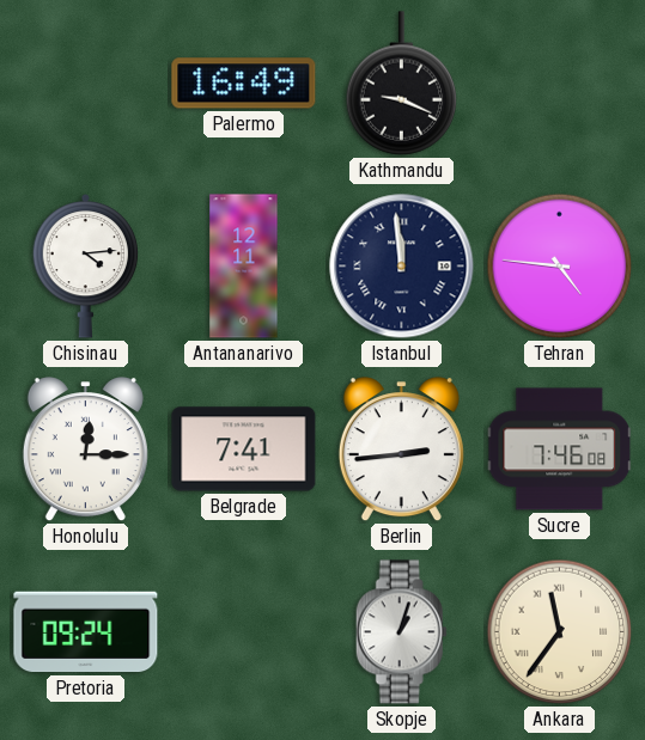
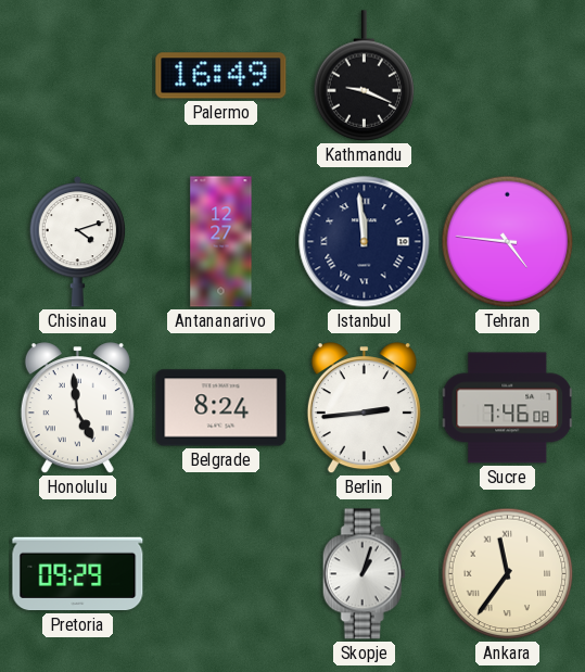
Chisinau: 4:14 -> 4:12
Antananarivo: 12:11 -> 12:27
Honolulu: 12:15 -> 4:59
Belgrade: 7:41 -> 8:24
Pretoria: 09:24 -> 09:29
